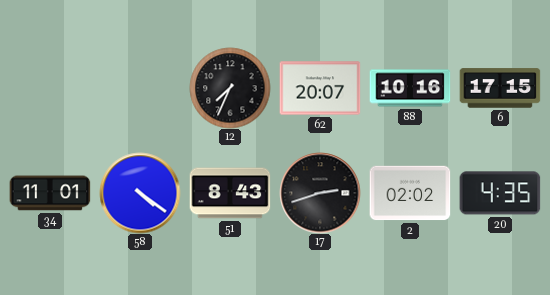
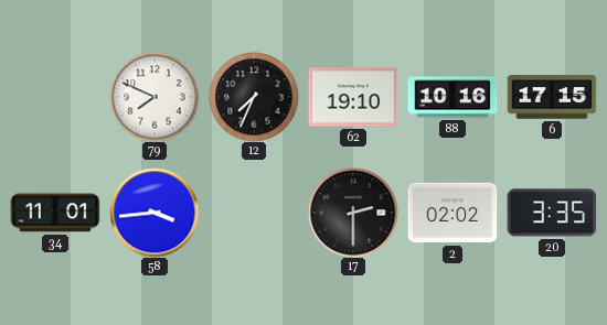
79: none -> 7:49
62: 20:07 -> 19:10
58: 4:21 -> 3:44
51: 8:43 -> none
17: 2:42 -> 2:30
20: 4:35 -> 3:35
